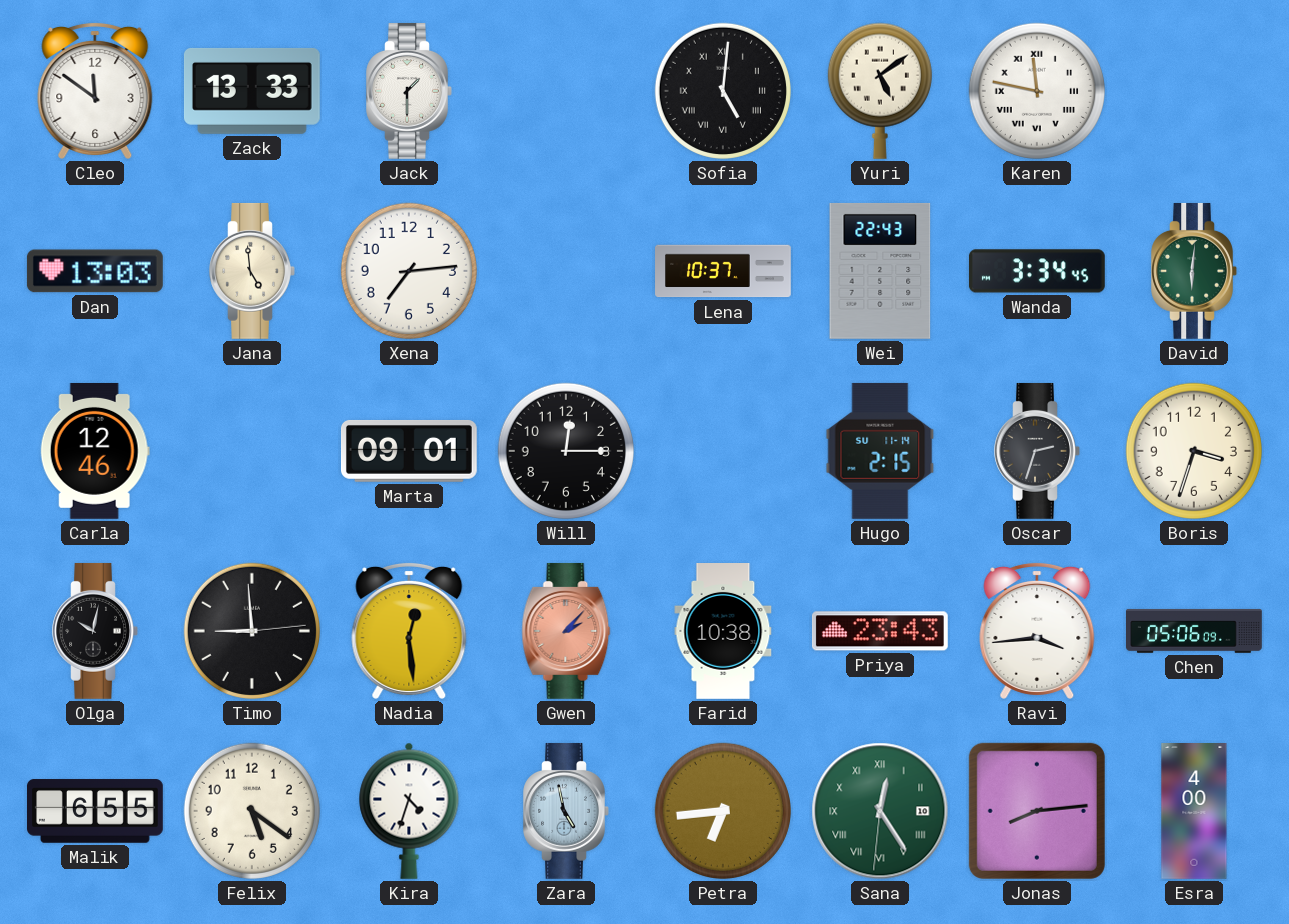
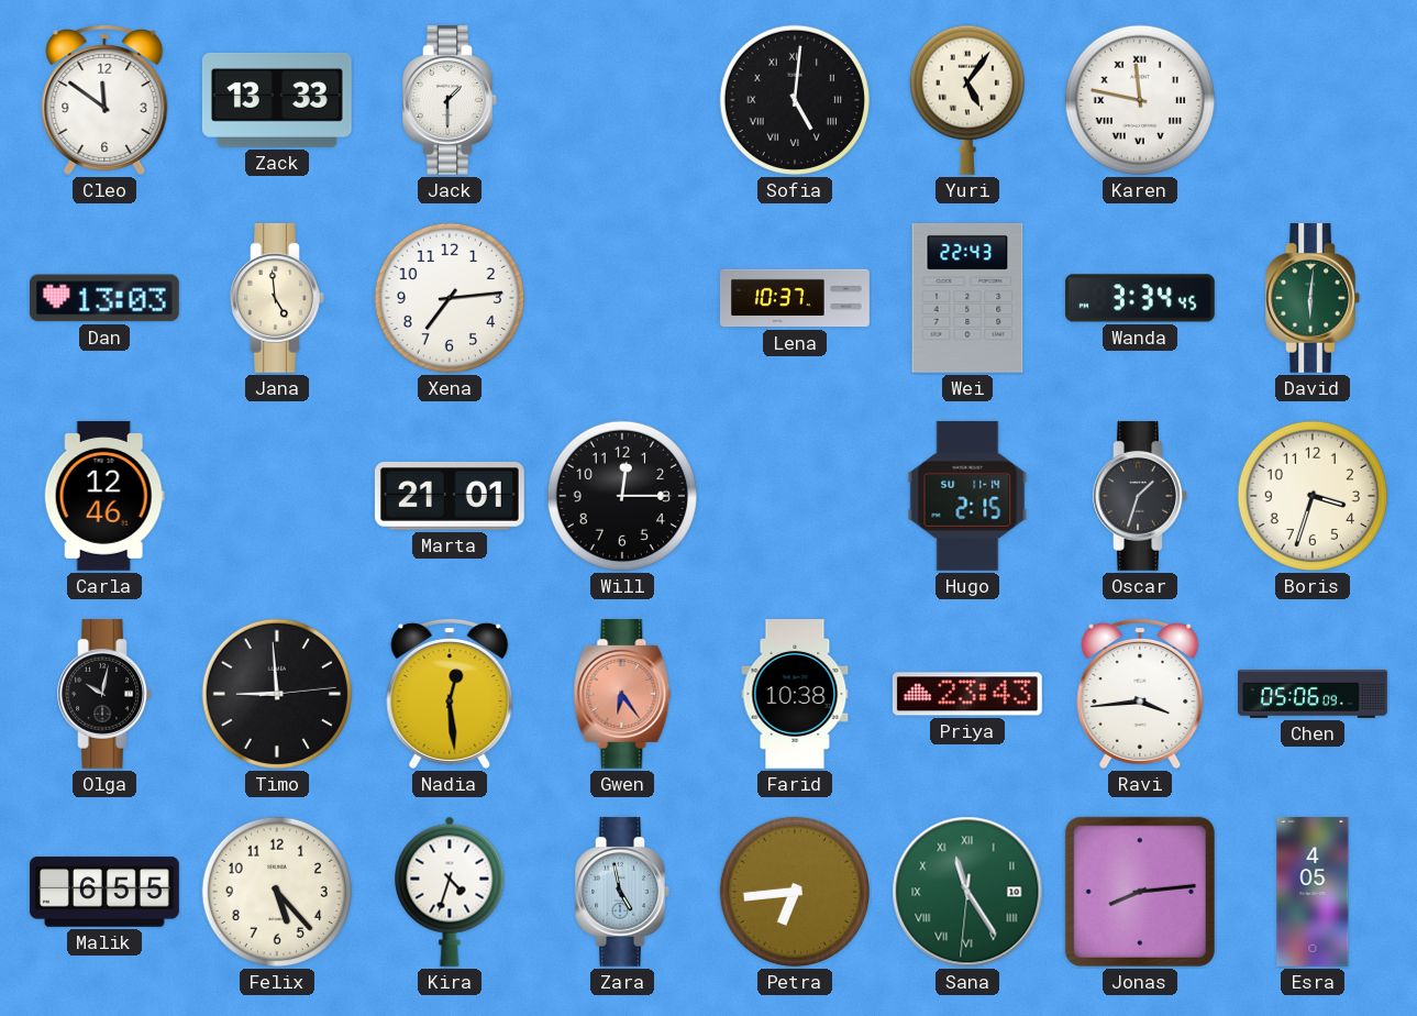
Yuri: 5:09 -> 5:06
Marta: 09:01 -> 21:01
Oscar: 2:33 -> 1:33
Gwen: 2:07 -> 6:24
Felix: 5:21 -> 5:23
Sana: 12:24 -> 11:24
Esra: 4:00 -> 4:05
